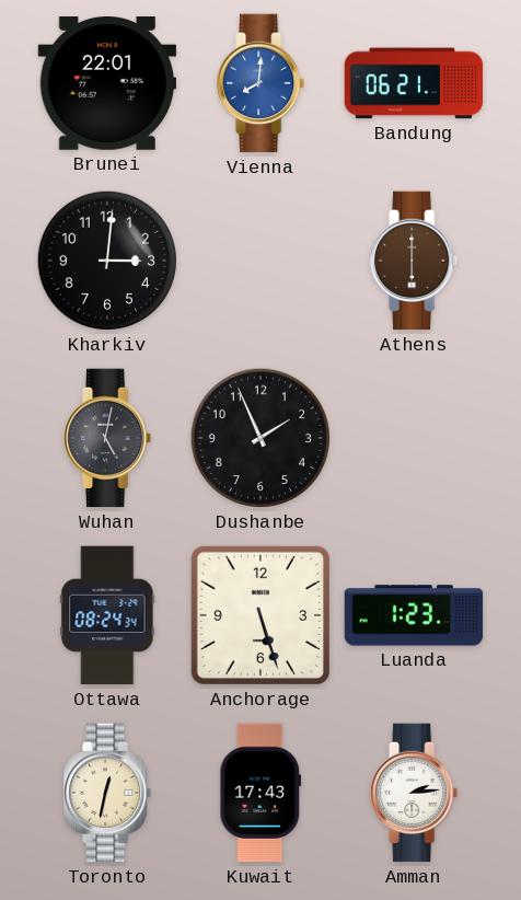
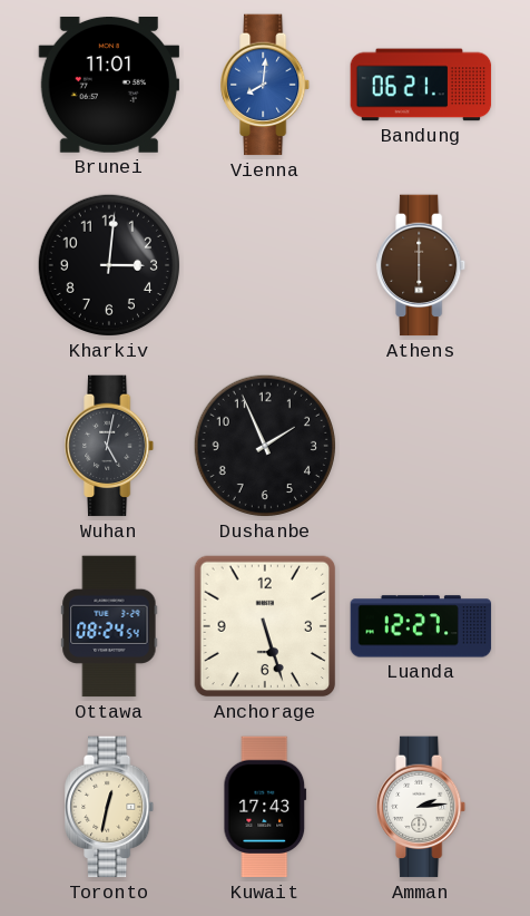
Brunei: 22:01 -> 11:01
Ottawa: 08:24:34 -> 08:24:54
Luanda: 1:23 -> 12:27
